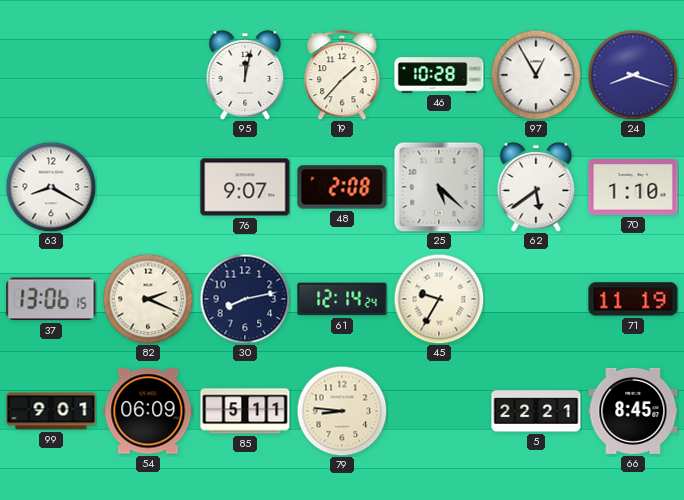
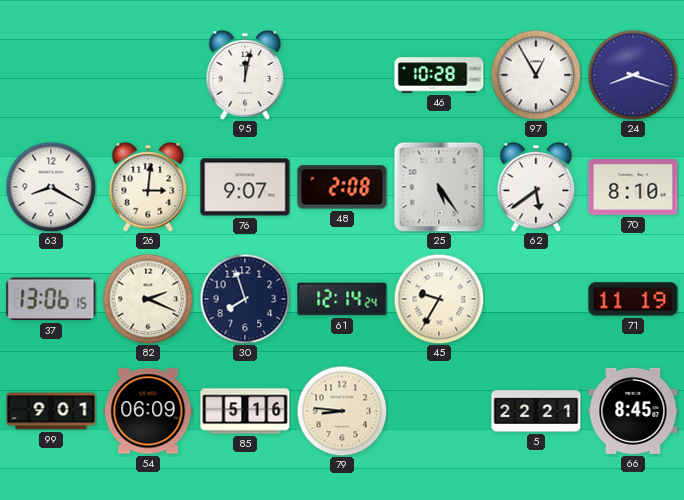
19: 1:37 -> none
26: none -> 3:01
25: 5:22 -> 5:24
70: 1:10 -> 8:10
30: 8:13 -> 7:57
85: 5:11 -> 5:16
